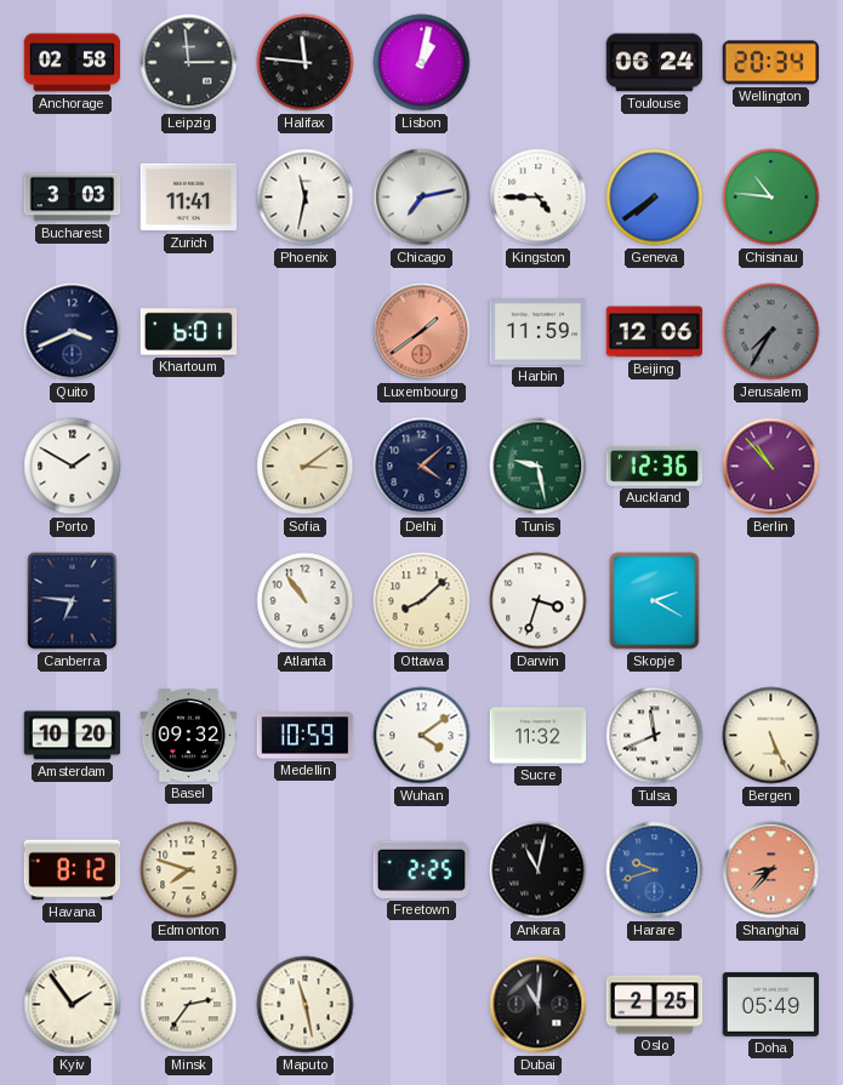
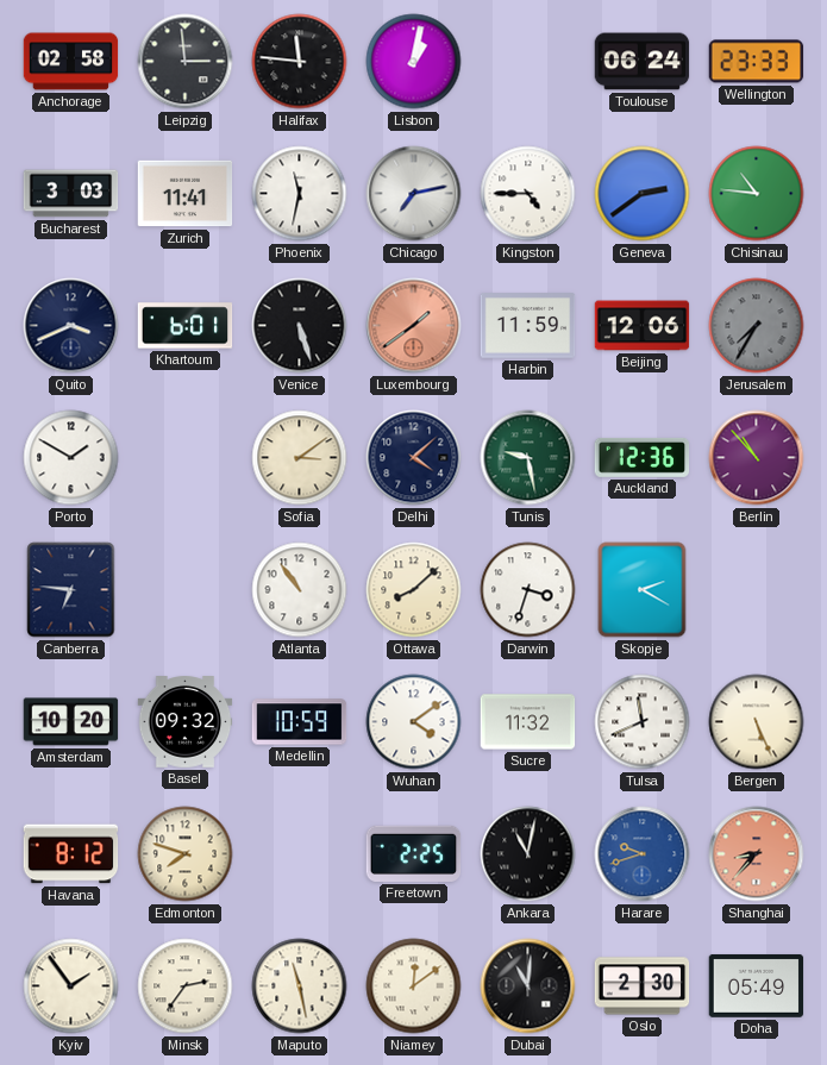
Wellington: 20:34 -> 23:33
Geneva: 7:39 -> 2:39
Venice: none -> 5:27
Niamey: none -> 12:09
Oslo: 2:25 -> 2:30
